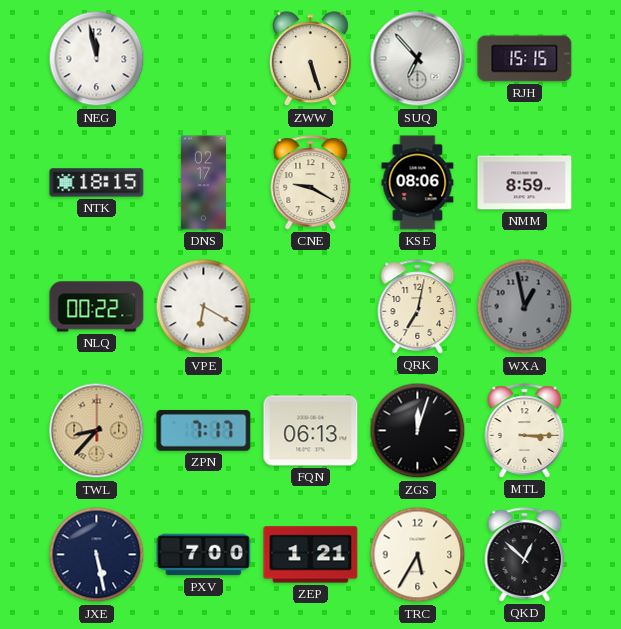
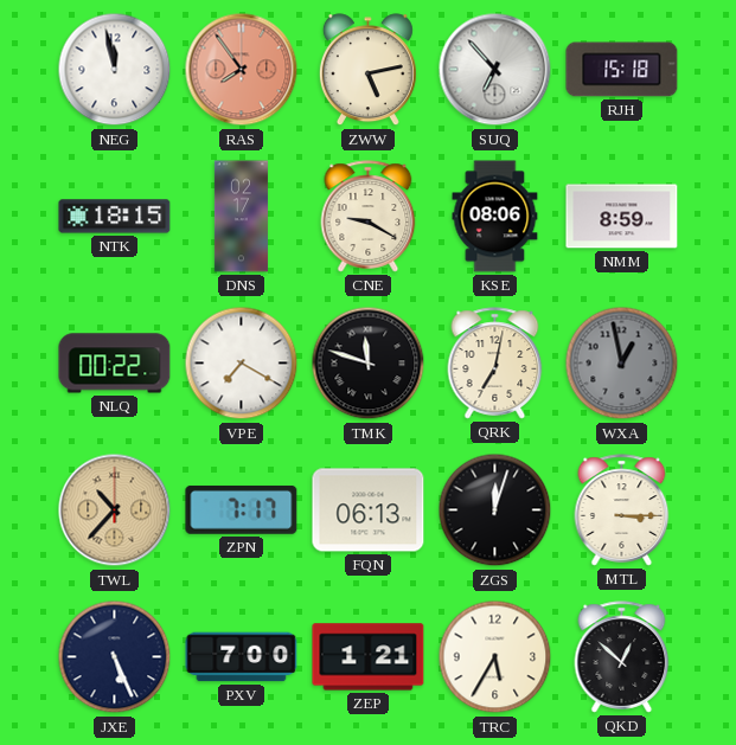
RAS: none -> 7:54
ZWW: 5:27 -> 5:13
RJH: 15:15 -> 15:18
VPE: 6:20 -> 7:20
TMK: none -> 11:48
TWL: 8:37 -> 10:37
JXE: 5:28 -> 5:26
